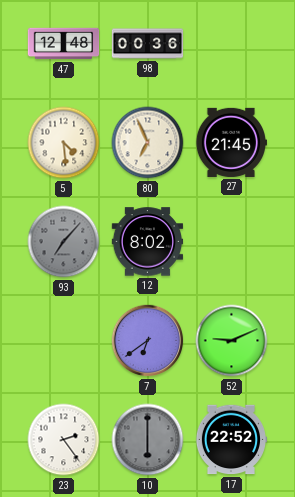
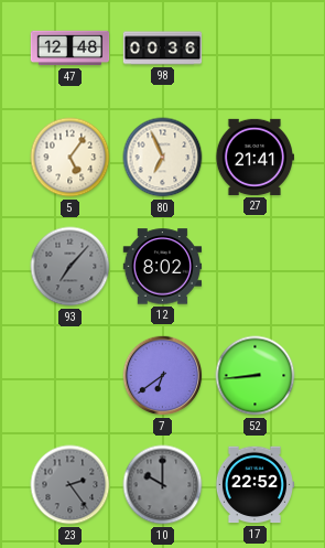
5: 4:29 -> 5:06
27: 21:45 -> 21:41
52: 9:11 -> 8:44
23 dial: white -> grey
10: 6:00 -> 10:00
